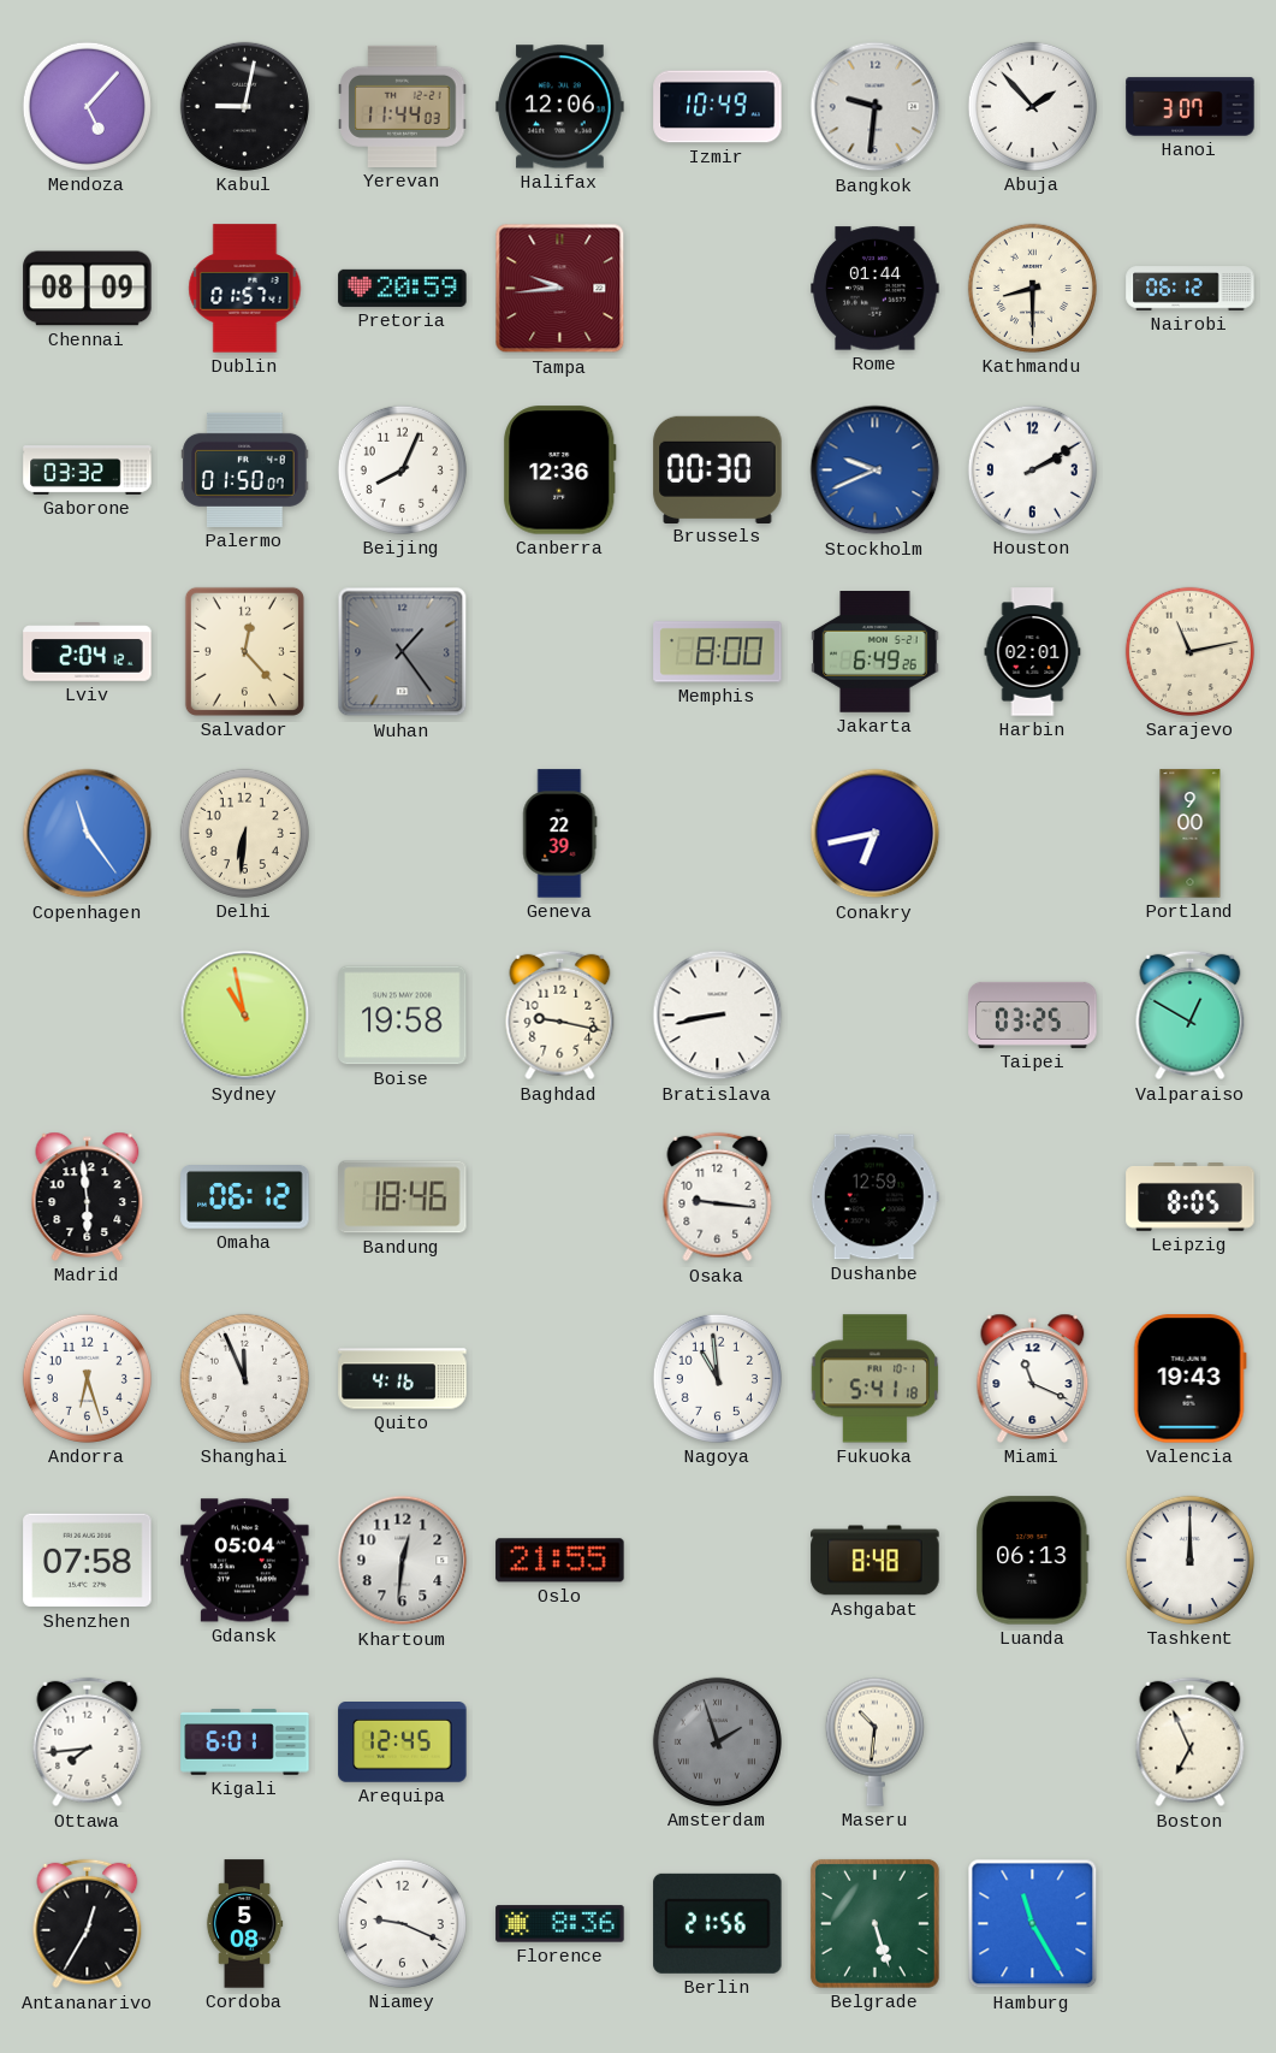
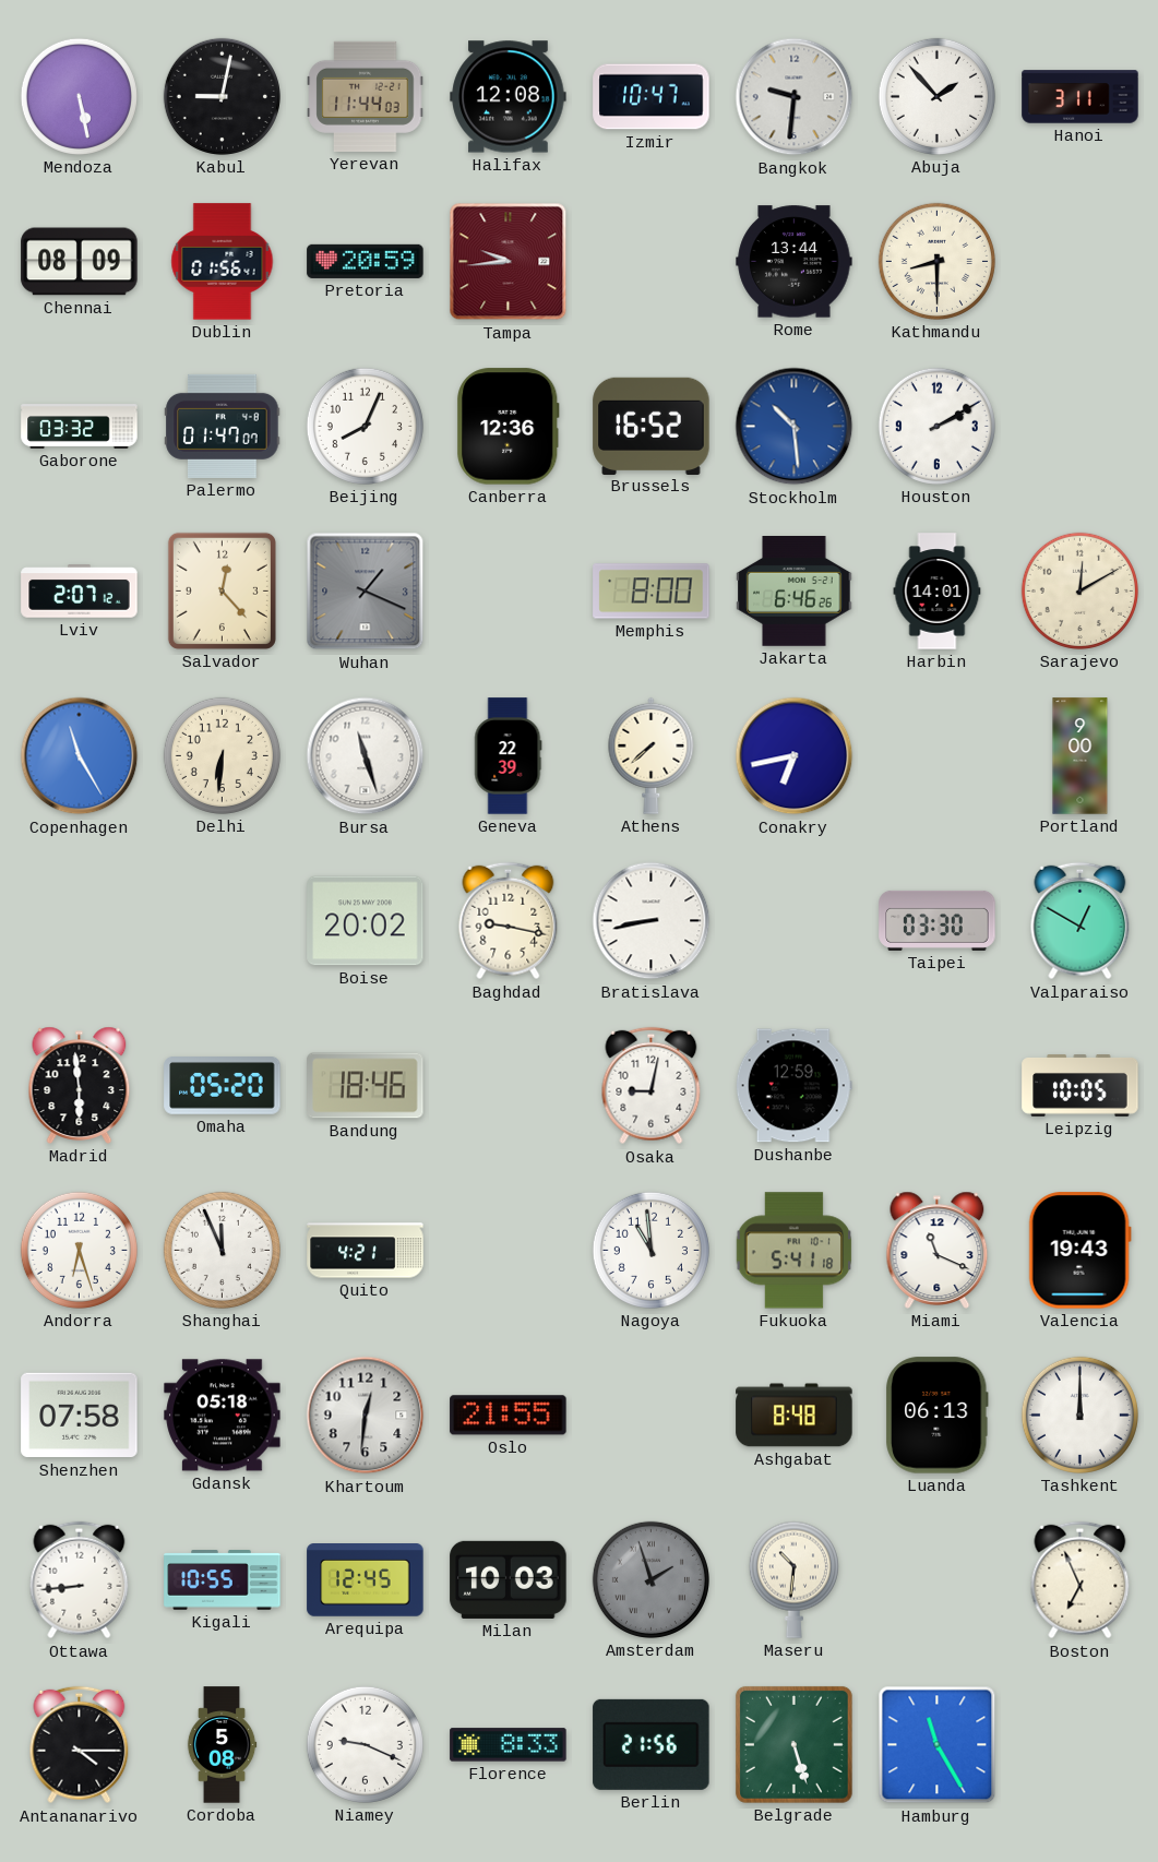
Mendoza: 5:07 -> 5:28
Halifax: 12:06 -> 12:08
Izmir: 10:49 -> 10:47
Hanoi: 3:07 -> 3:11
Dublin: 01:57 -> 01:56
Rome: 01:44 -> 13:44
Nairobi: 06:12 -> none
Palermo: 01:50 -> 01:47
Brussels: 00:30 -> 16:52
Stockholm: 9:41 -> 10:29
Lviv: 2:04 -> 2:07
Wuhan: 1:24 -> 1:19
Jakarta: 6:49 -> 6:46
Harbin: 02:01 -> 14:01
Sarajevo: 11:13 -> 12:10
Copenhagen: 11:24 -> 11:25
Bursa: none -> 11:27
Athens: none -> 7:38
Sydney: 10:58 -> none
Boise: 19:58 -> 20:02
Taipei: 03:25 -> 03:30
Omaha: 06:12 -> 05:20
Osaka: 9:16 -> 9:02
Leipzig: 8:05 -> 10:05
Quito: 4:16 -> 4:21
Gdansk: 05:04 -> 05:18
Ottawa: 7:44 -> 8:44
Kigali: 6:01 -> 10:55
Milan: none -> 10:03
Antananarivo: 12:35 -> 4:15
Florence: 8:36 -> 8:33
